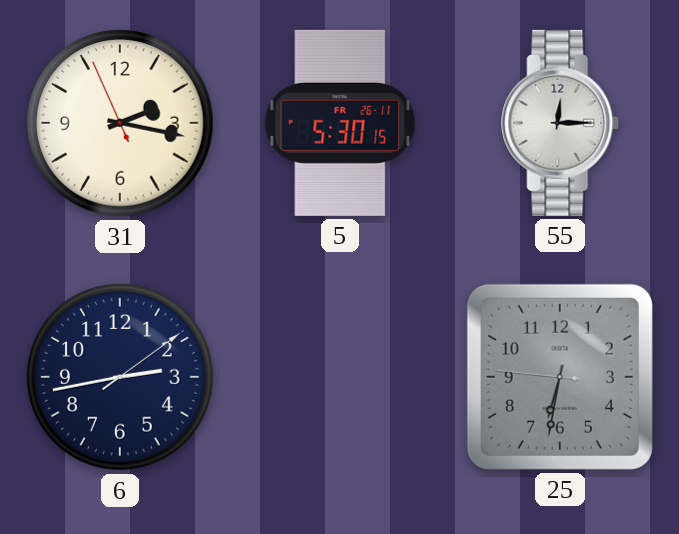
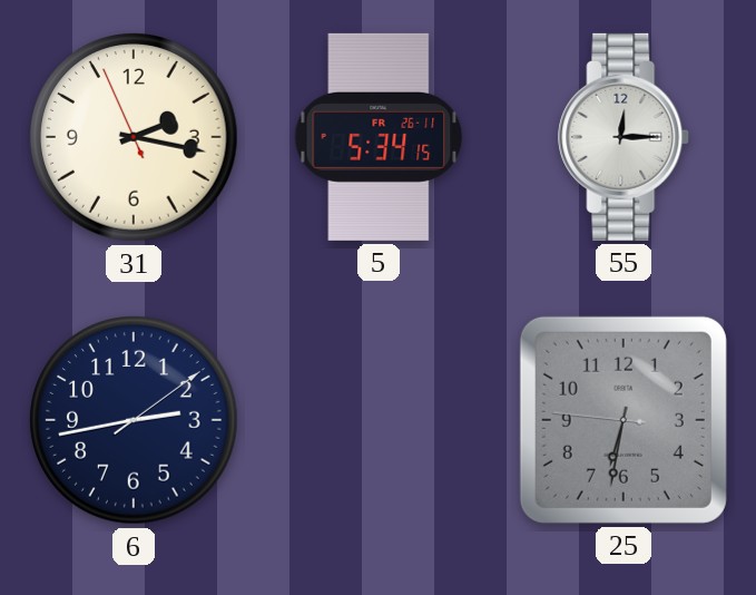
5: 5:30 -> 5:34
